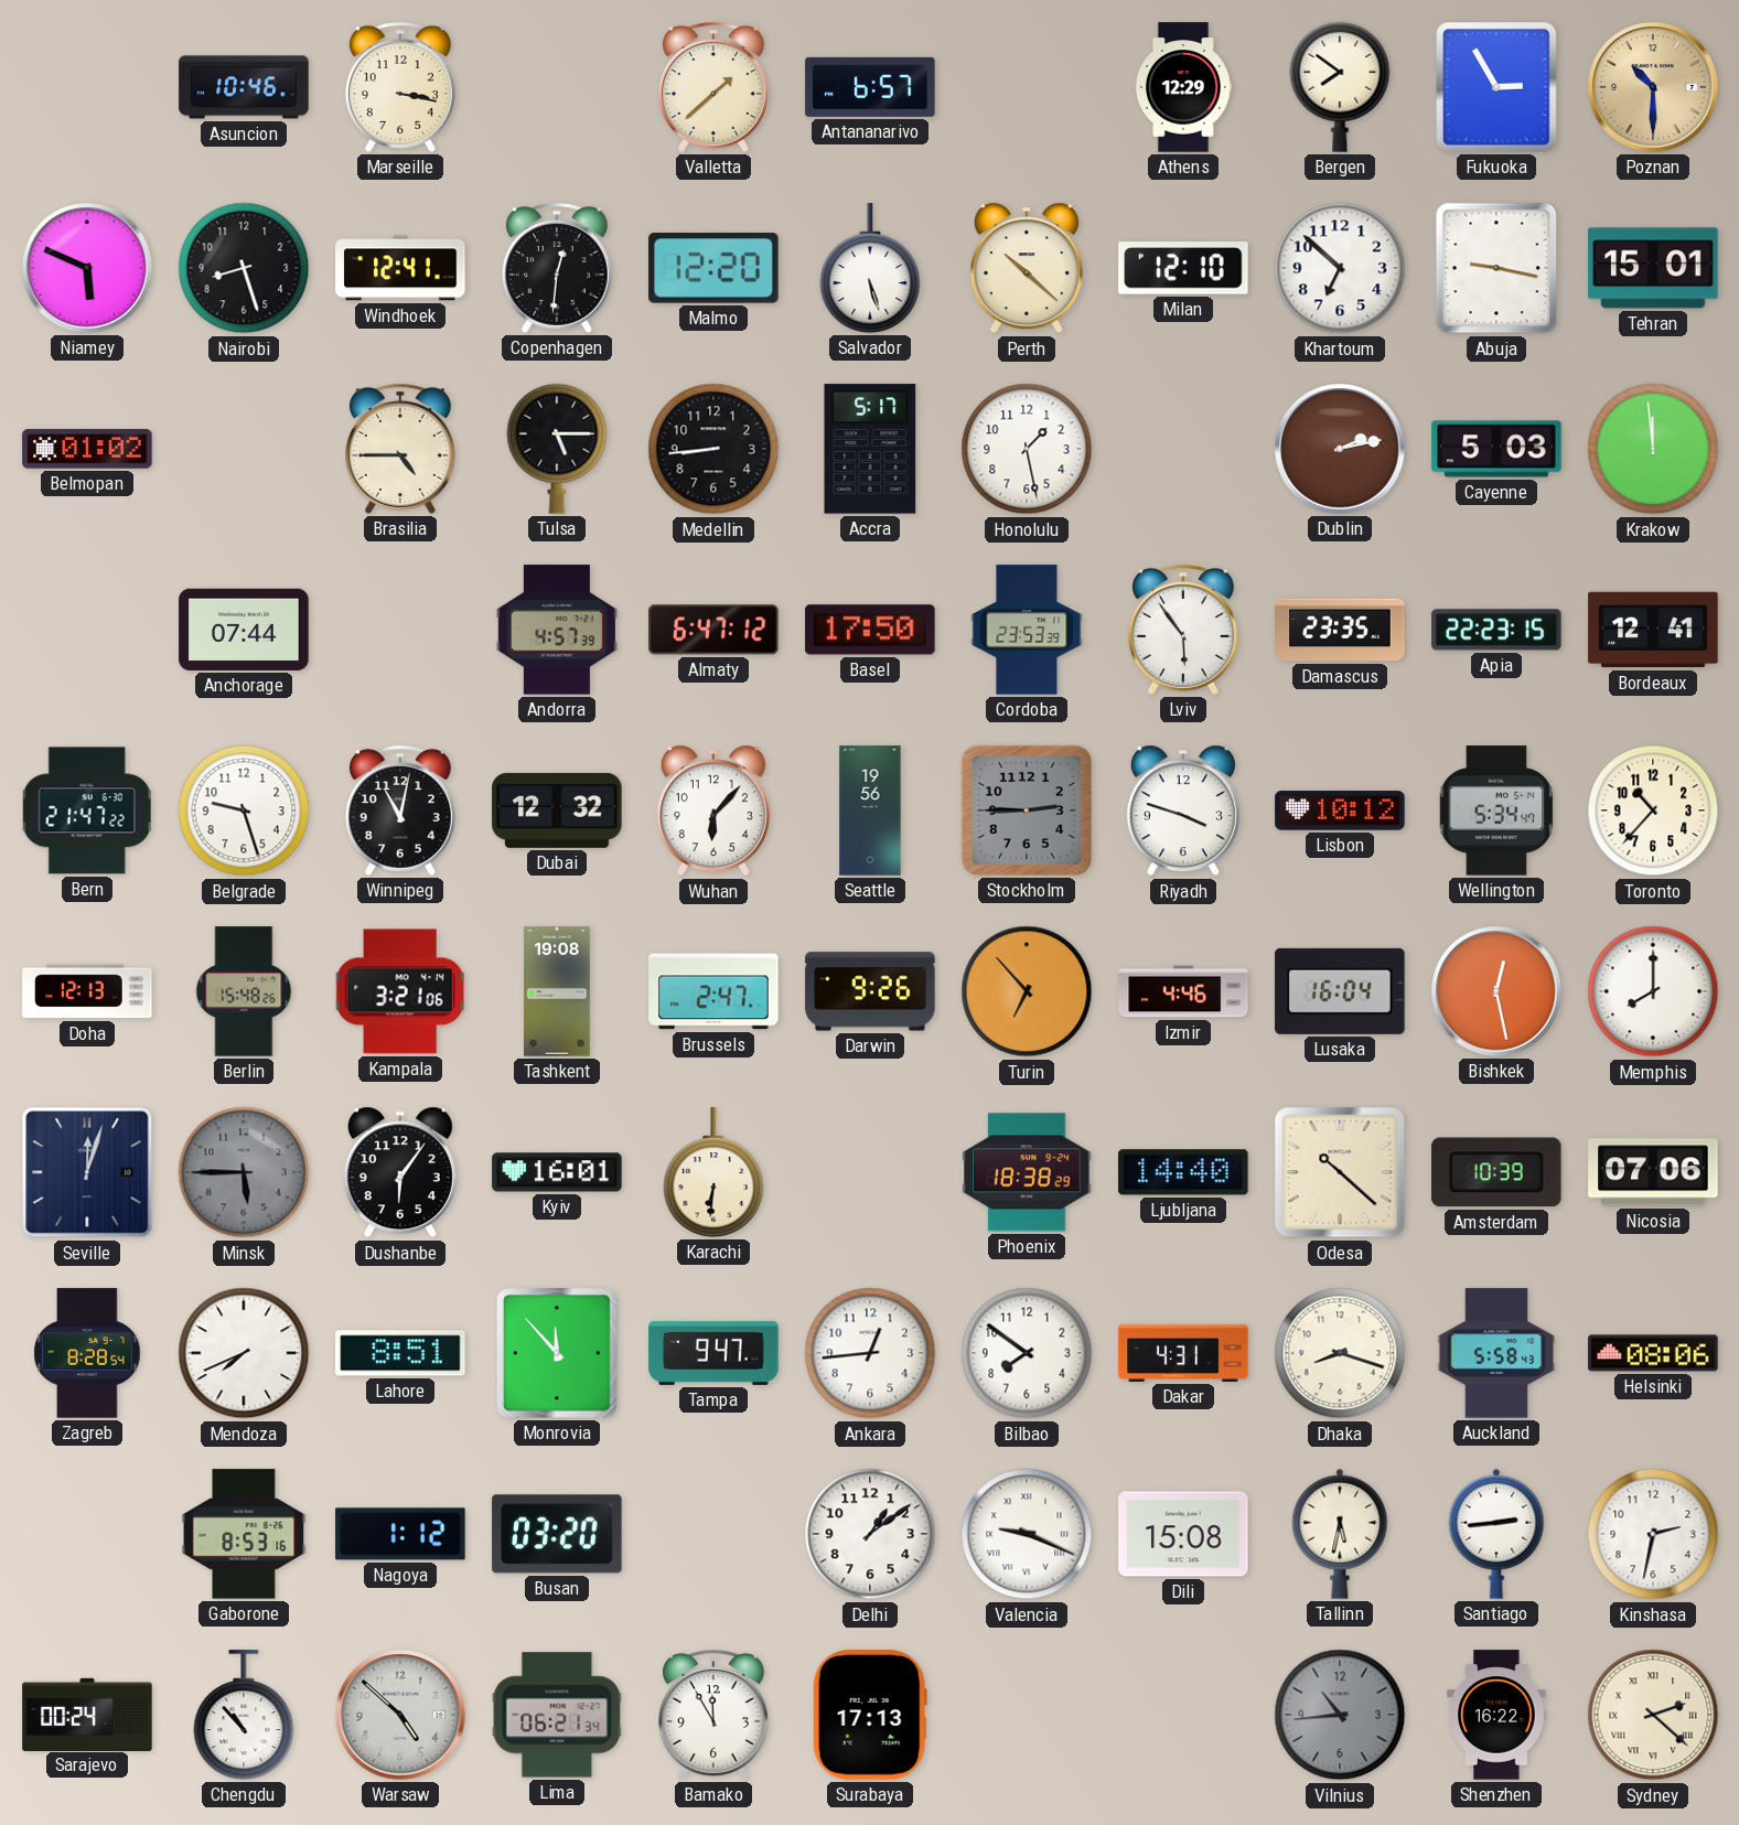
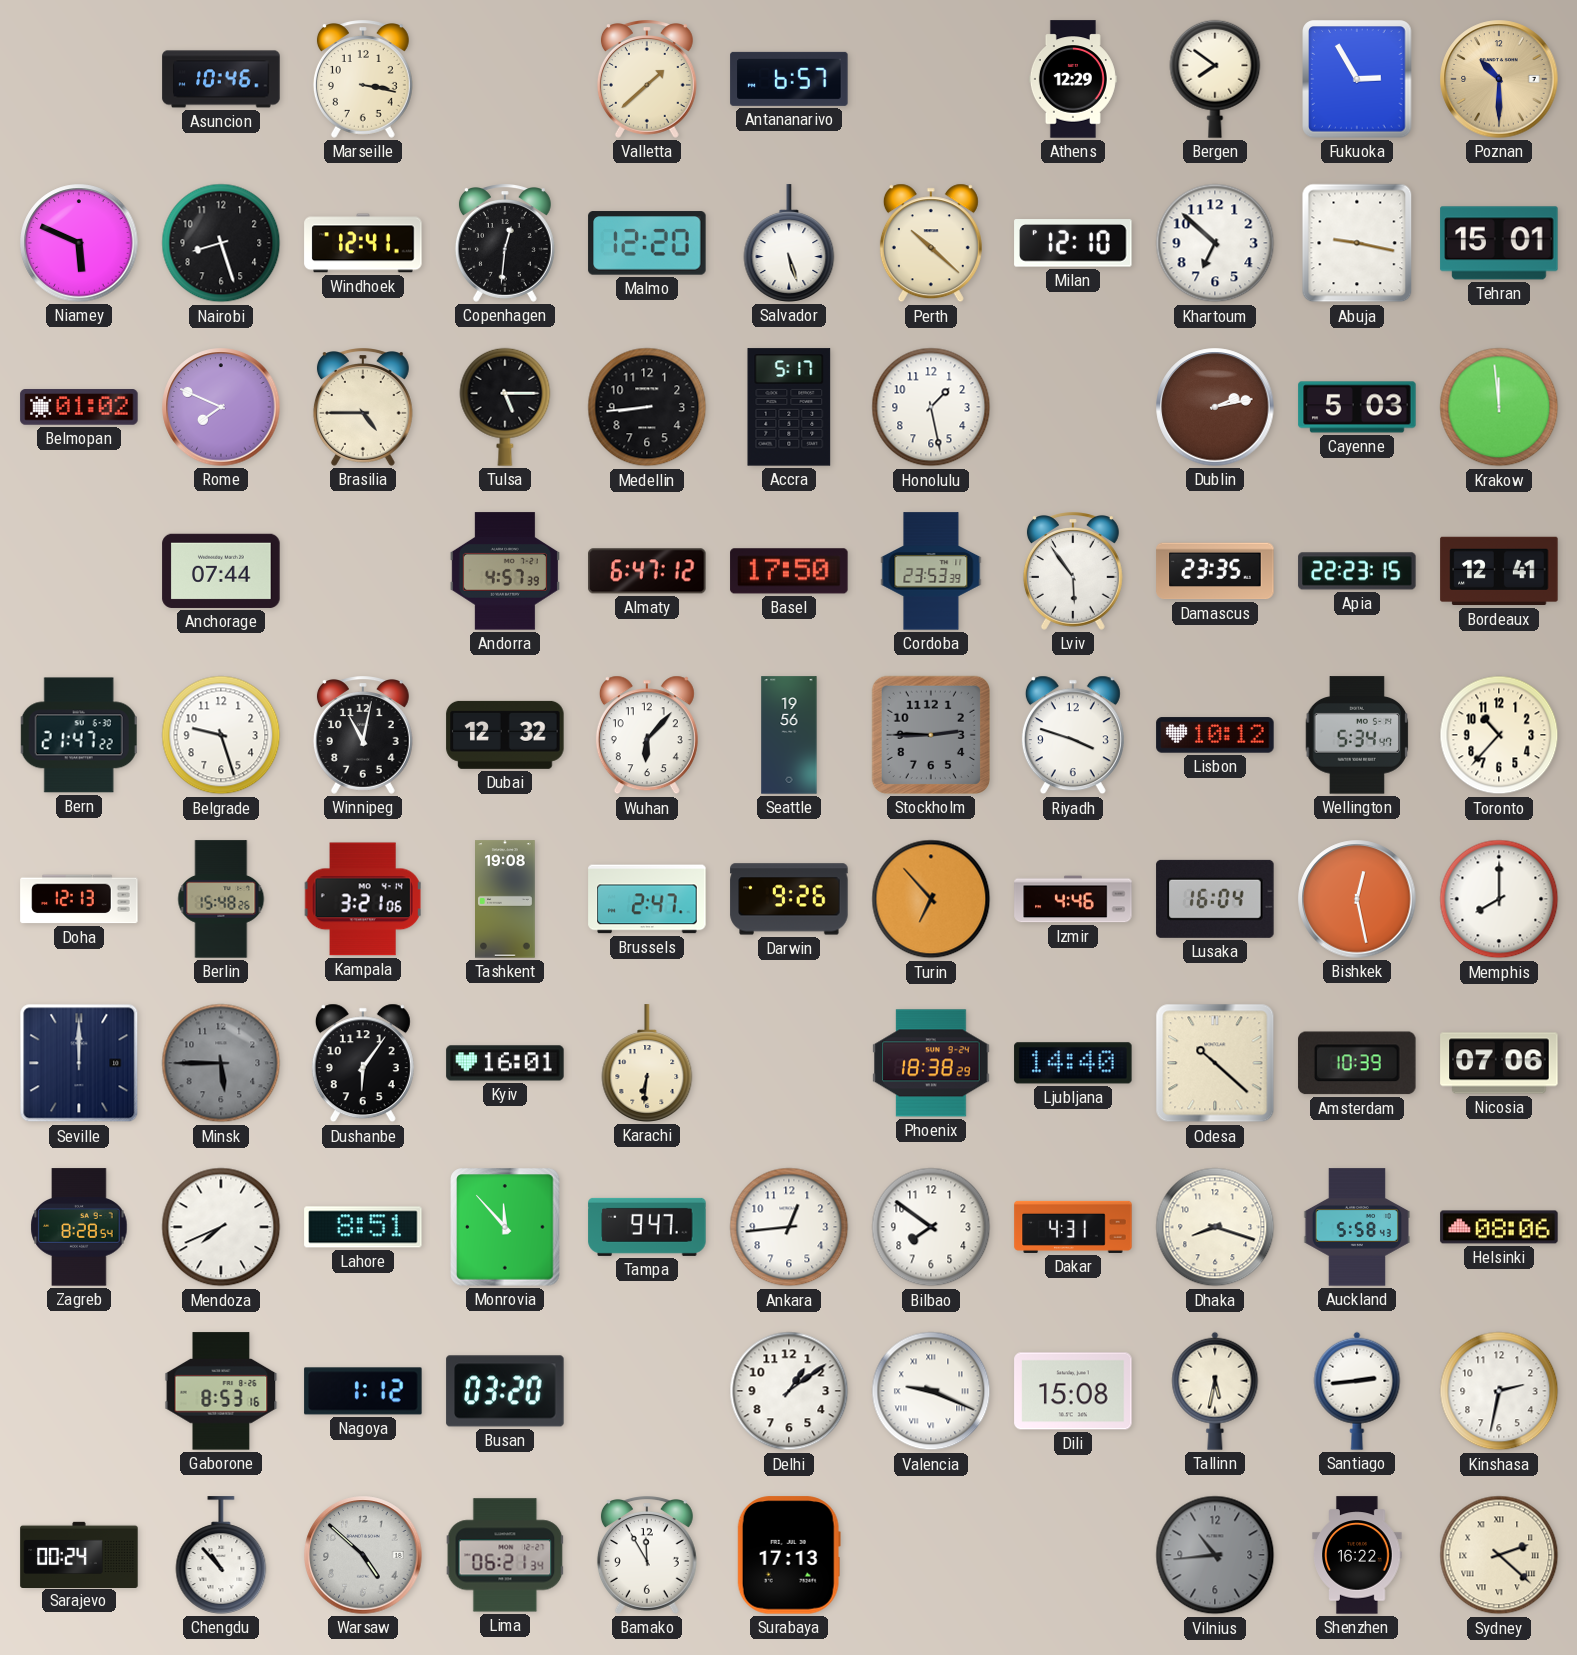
Rome: none -> 7:49
Seville: 12:03 -> 12:00
